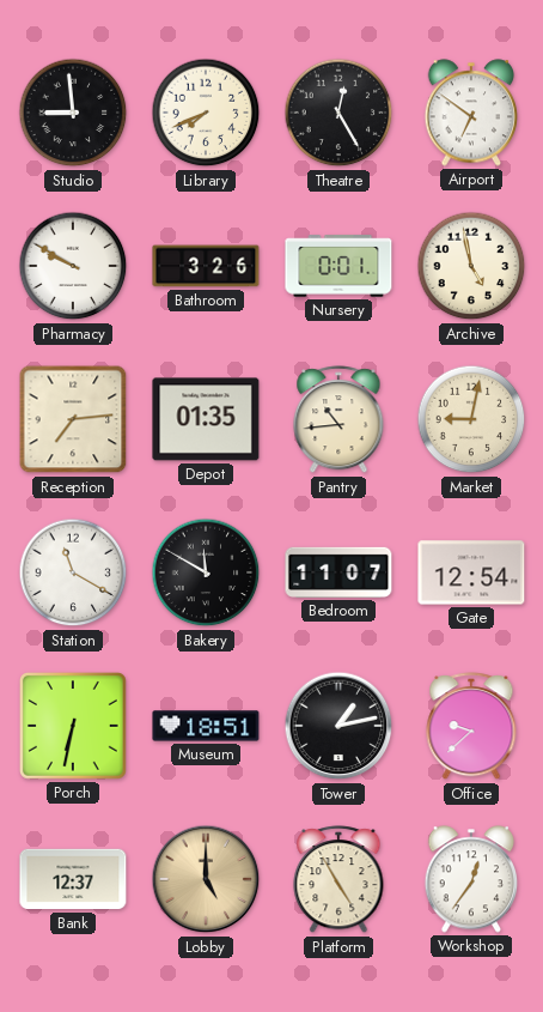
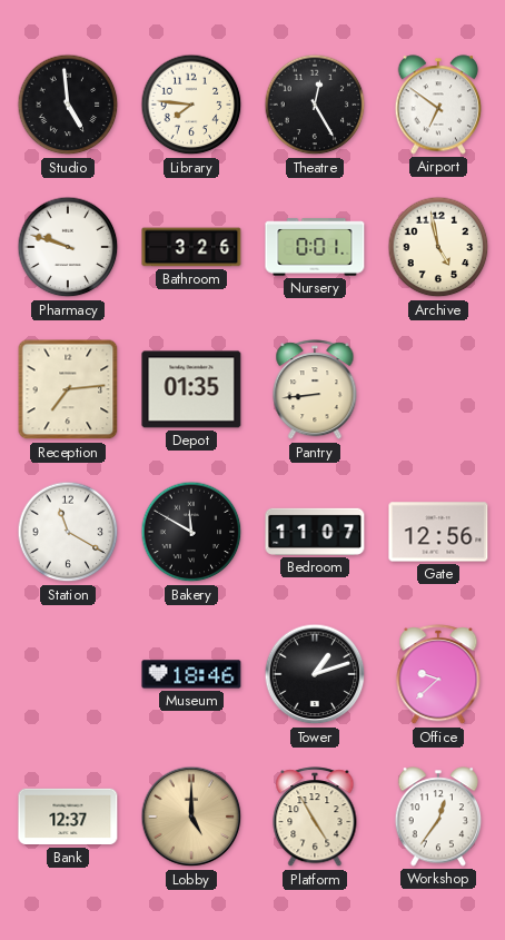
Studio: 8:59 -> 4:59
Library: 7:41 -> 7:46
Pharmacy: 9:50 -> 9:48
Pantry: 10:44 -> 8:44
Market: 9:02 -> none
Gate: 12:54 -> 12:56
Porch: 6:32 -> none
Museum: 18:51 -> 18:46
Tower: 1:13 -> 1:12
